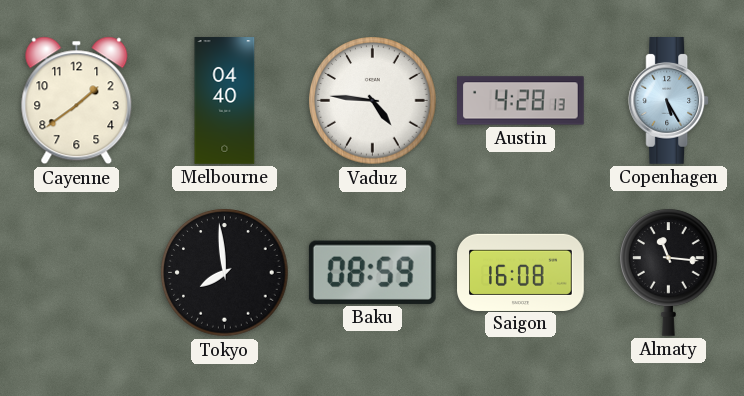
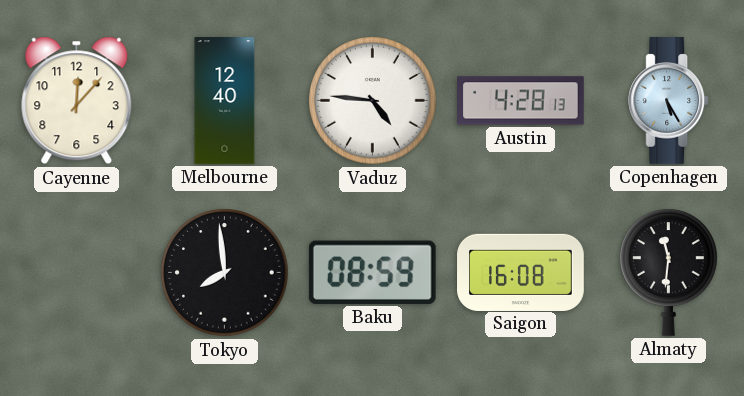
Cayenne: 1:39 -> 12:07
Melbourne: 04:40 -> 12:40
Almaty: 11:16 -> 11:31
